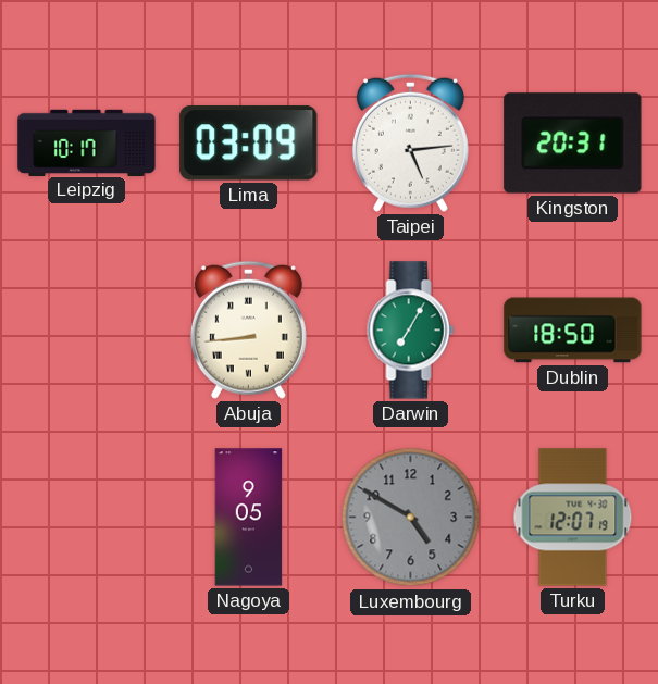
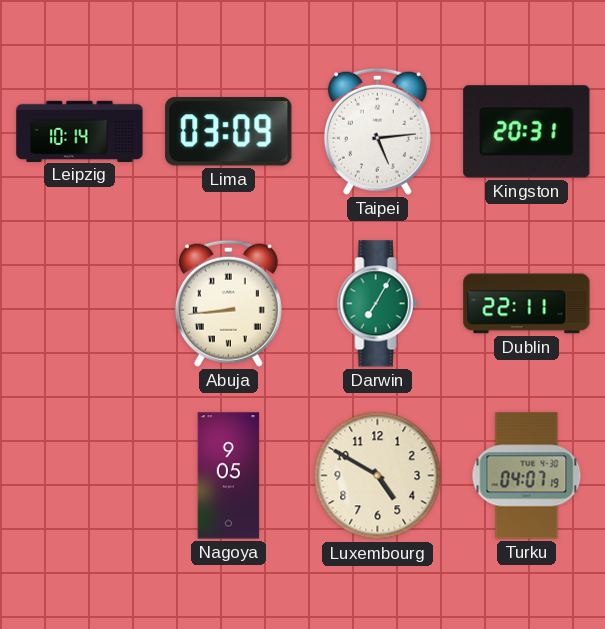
Leipzig: 10:17 -> 10:14
Dublin: 18:50 -> 22:11
Luxembourg dial: grey -> cream
Turku: 12:07 -> 04:07
